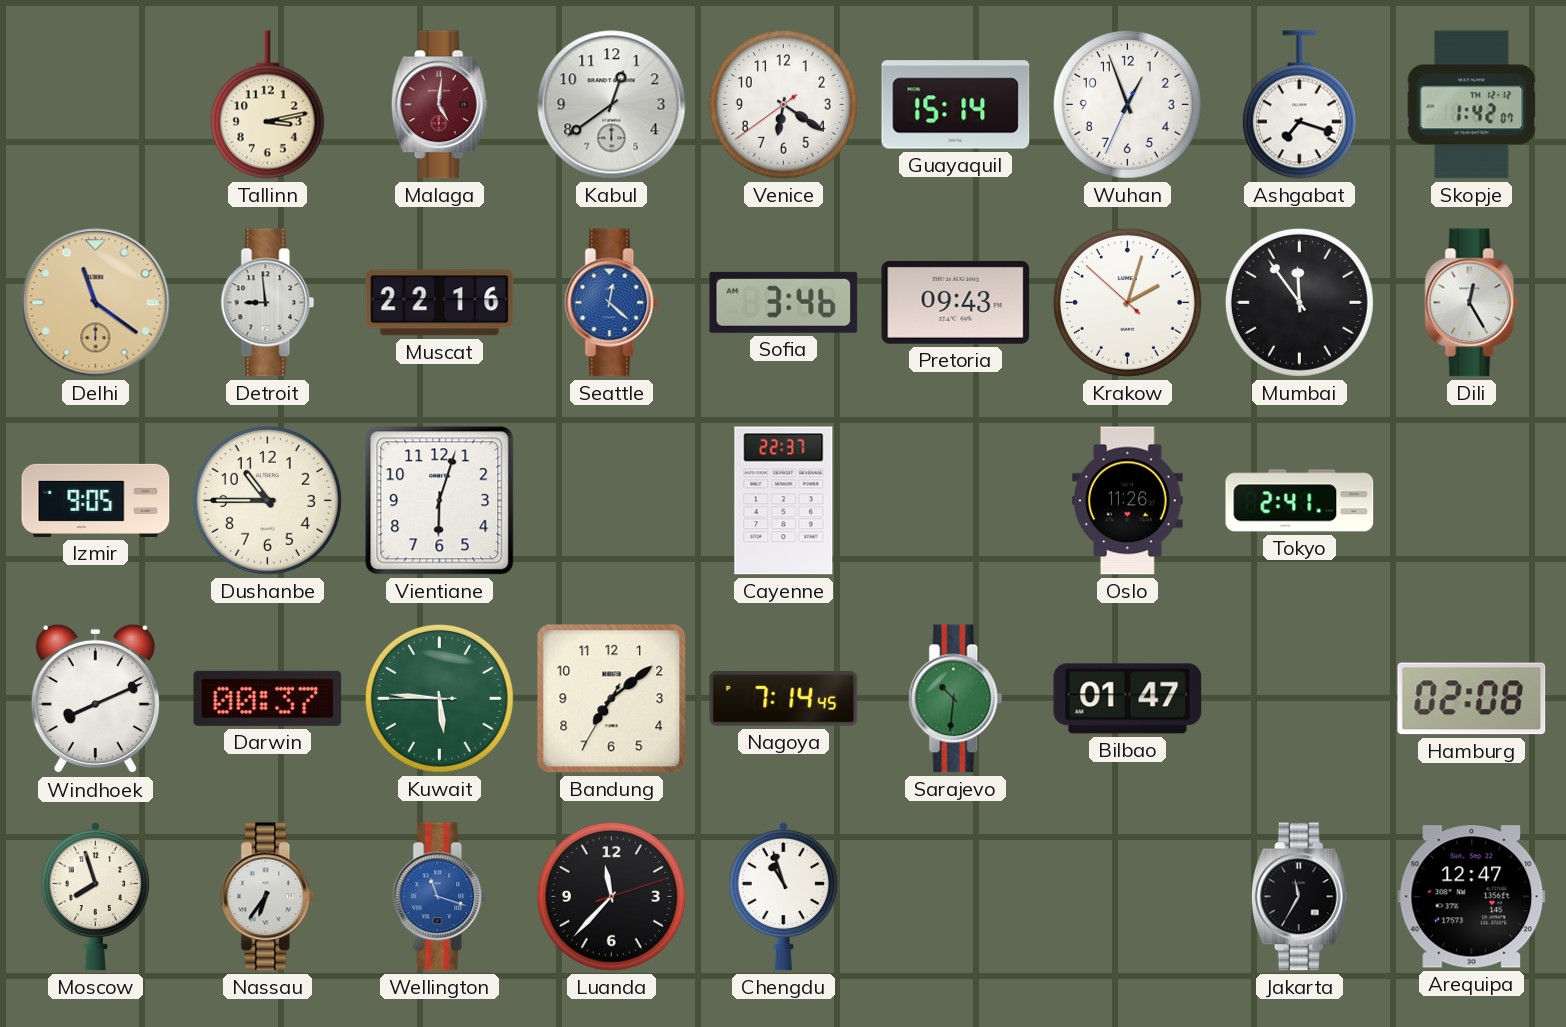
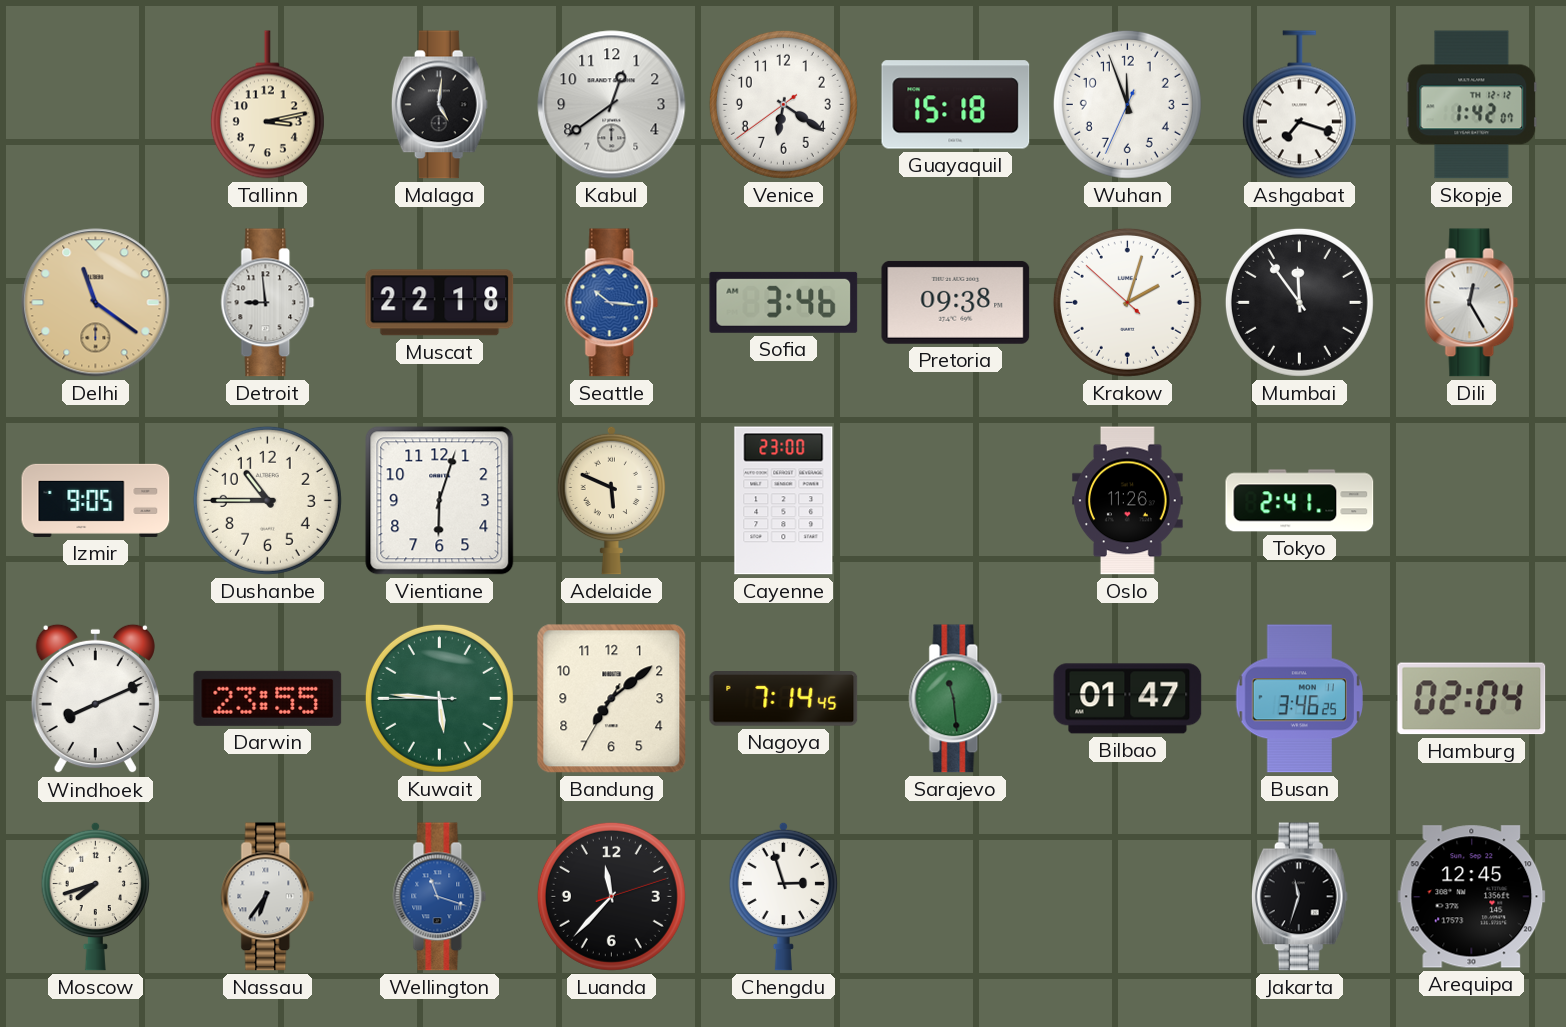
Malaga dial: burgundy -> black
Guayaquil: 15:14 -> 15:18
Wuhan: 12:56 -> 11:56
Muscat: 22:16 -> 22:18
Seattle: 12:22 -> 10:16
Pretoria: 09:43 -> 09:38
Adelaide: none -> 5:49
Cayenne: 22:37 -> 23:00
Darwin: 00:37 -> 23:55
Sarajevo: 10:31 -> 11:29
Busan: none -> 3:46
Hamburg: 02:08 -> 02:04
Moscow: 7:57 -> 7:42
Chengdu: 10:57 -> 2:57
Jakarta: 11:35 -> 11:33
Arequipa: 12:47 -> 12:45
